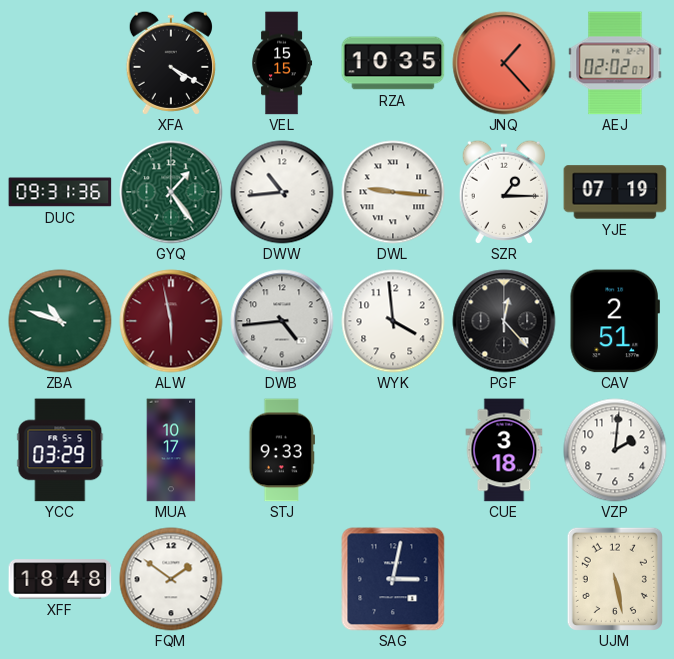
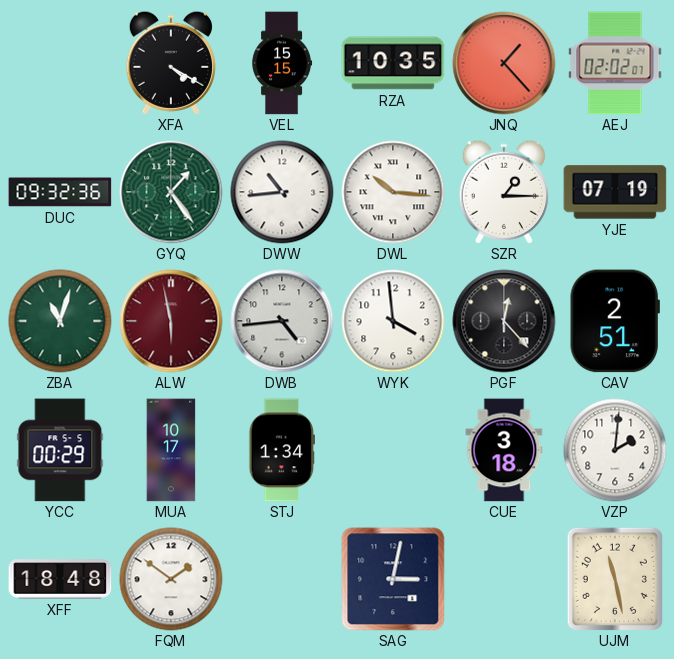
DUC: 09:31 -> 09:32
DWL: 9:16 -> 10:16
ZBA: 10:48 -> 11:03
YCC: 03:29 -> 00:29
STJ: 9:33 -> 1:34
UJM: 5:28 -> 11:28
